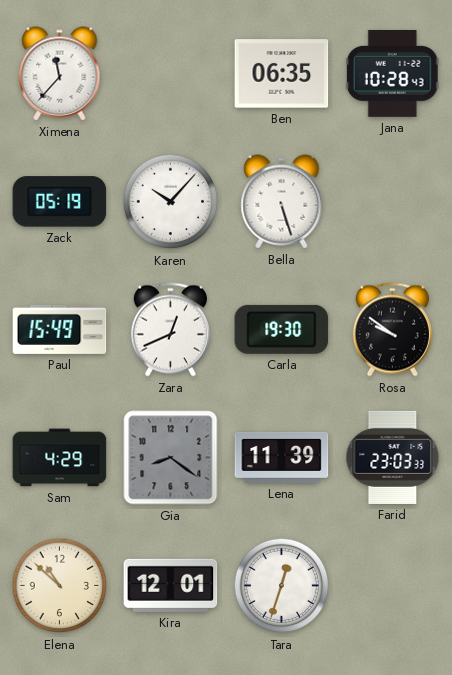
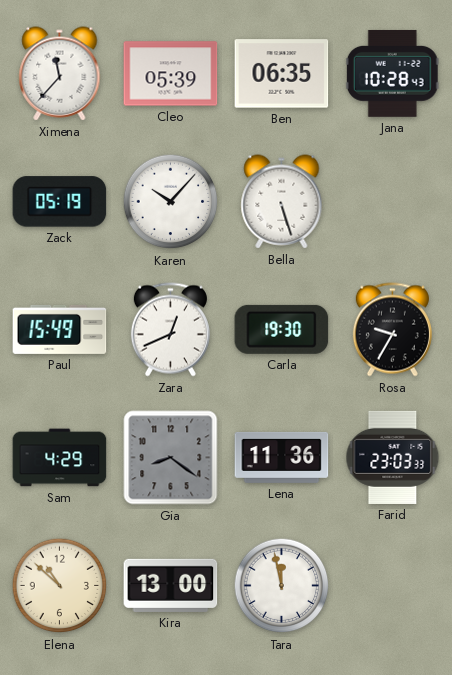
Cleo: none -> 05:39
Rosa: 9:51 -> 9:35
Lena: 11:39 -> 11:36
Kira: 12:01 -> 13:00
Tara: 12:33 -> 11:58
